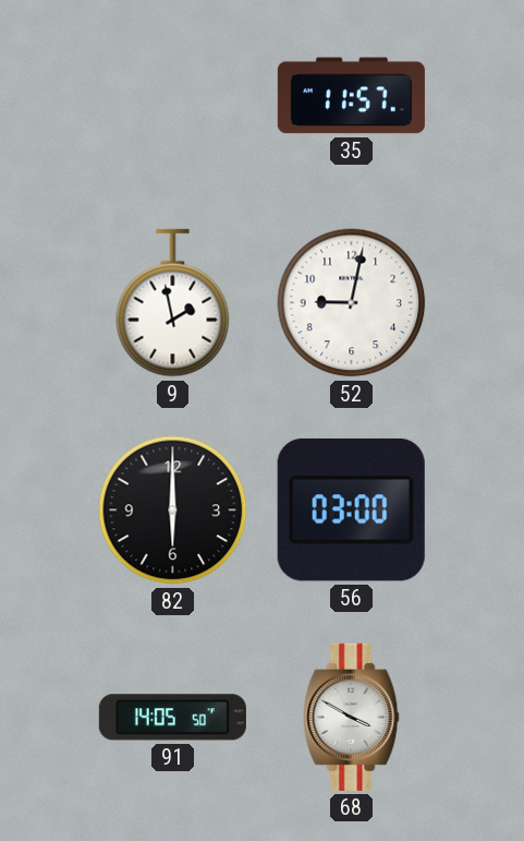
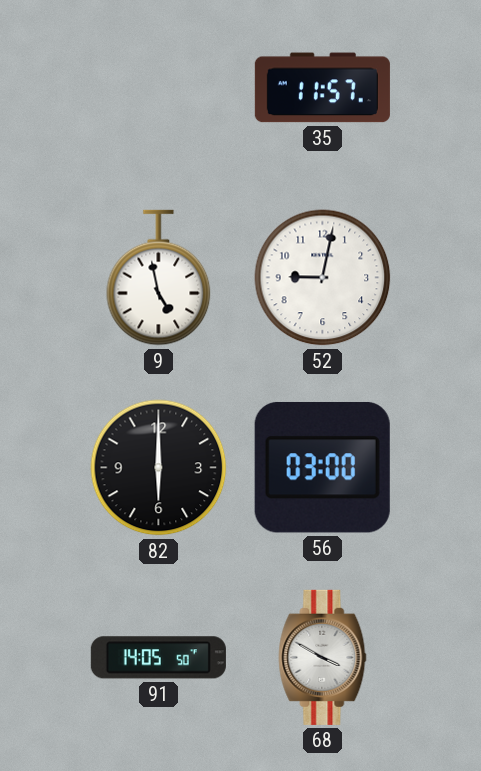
9: 1:58 -> 4:58
